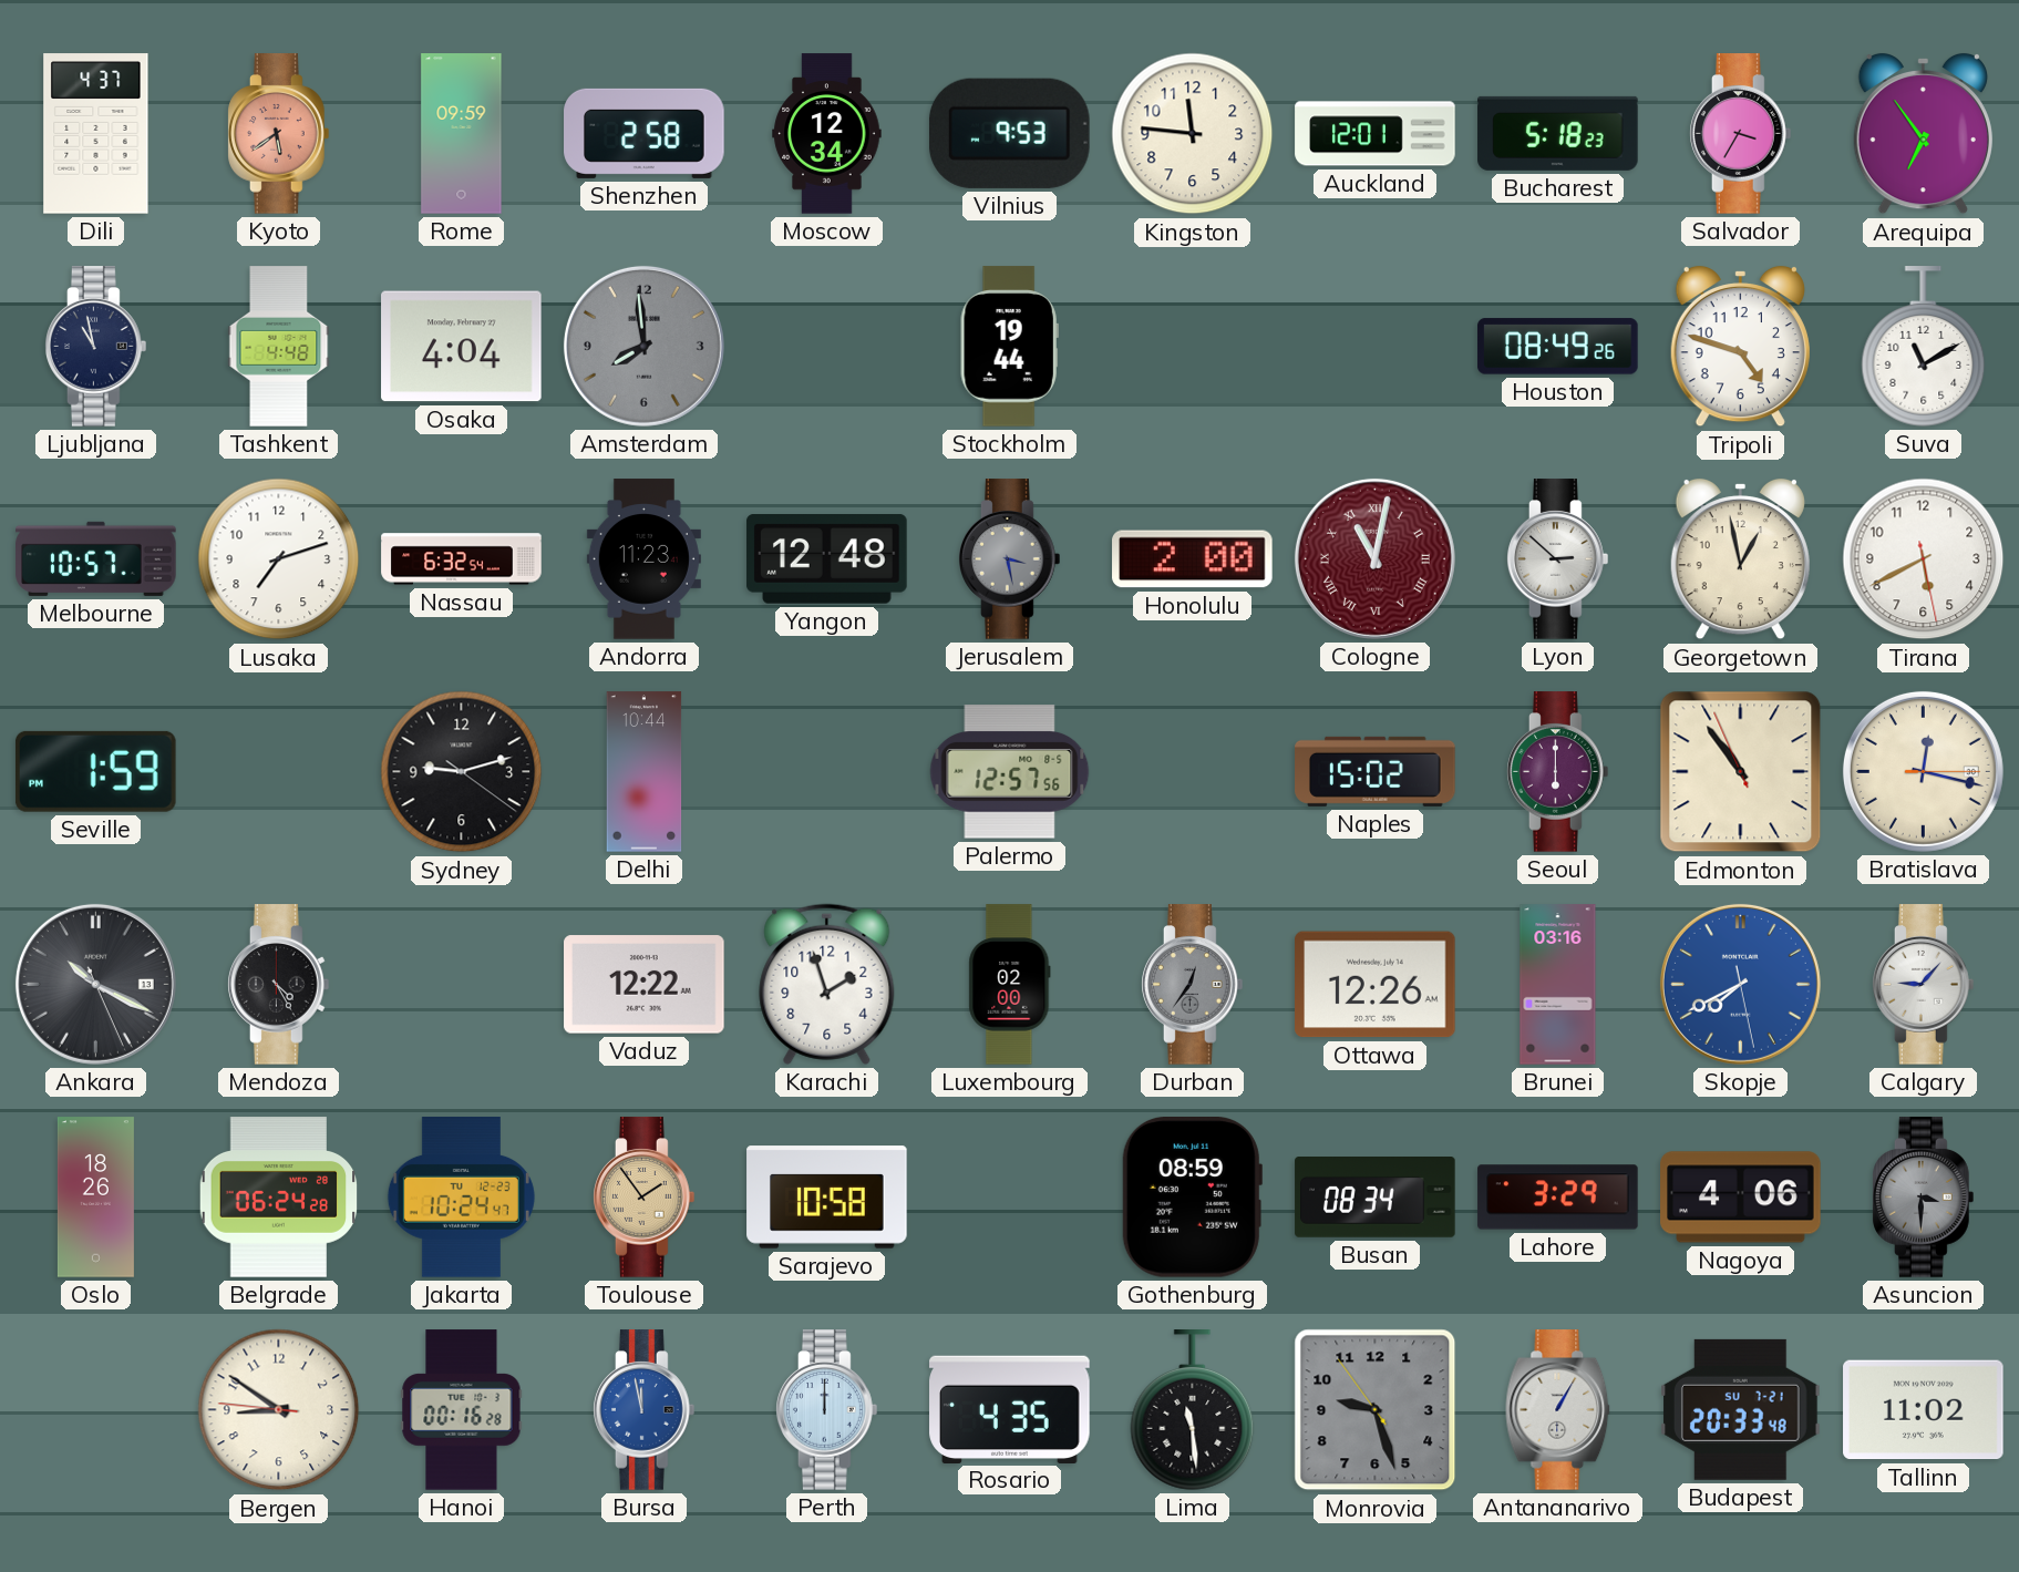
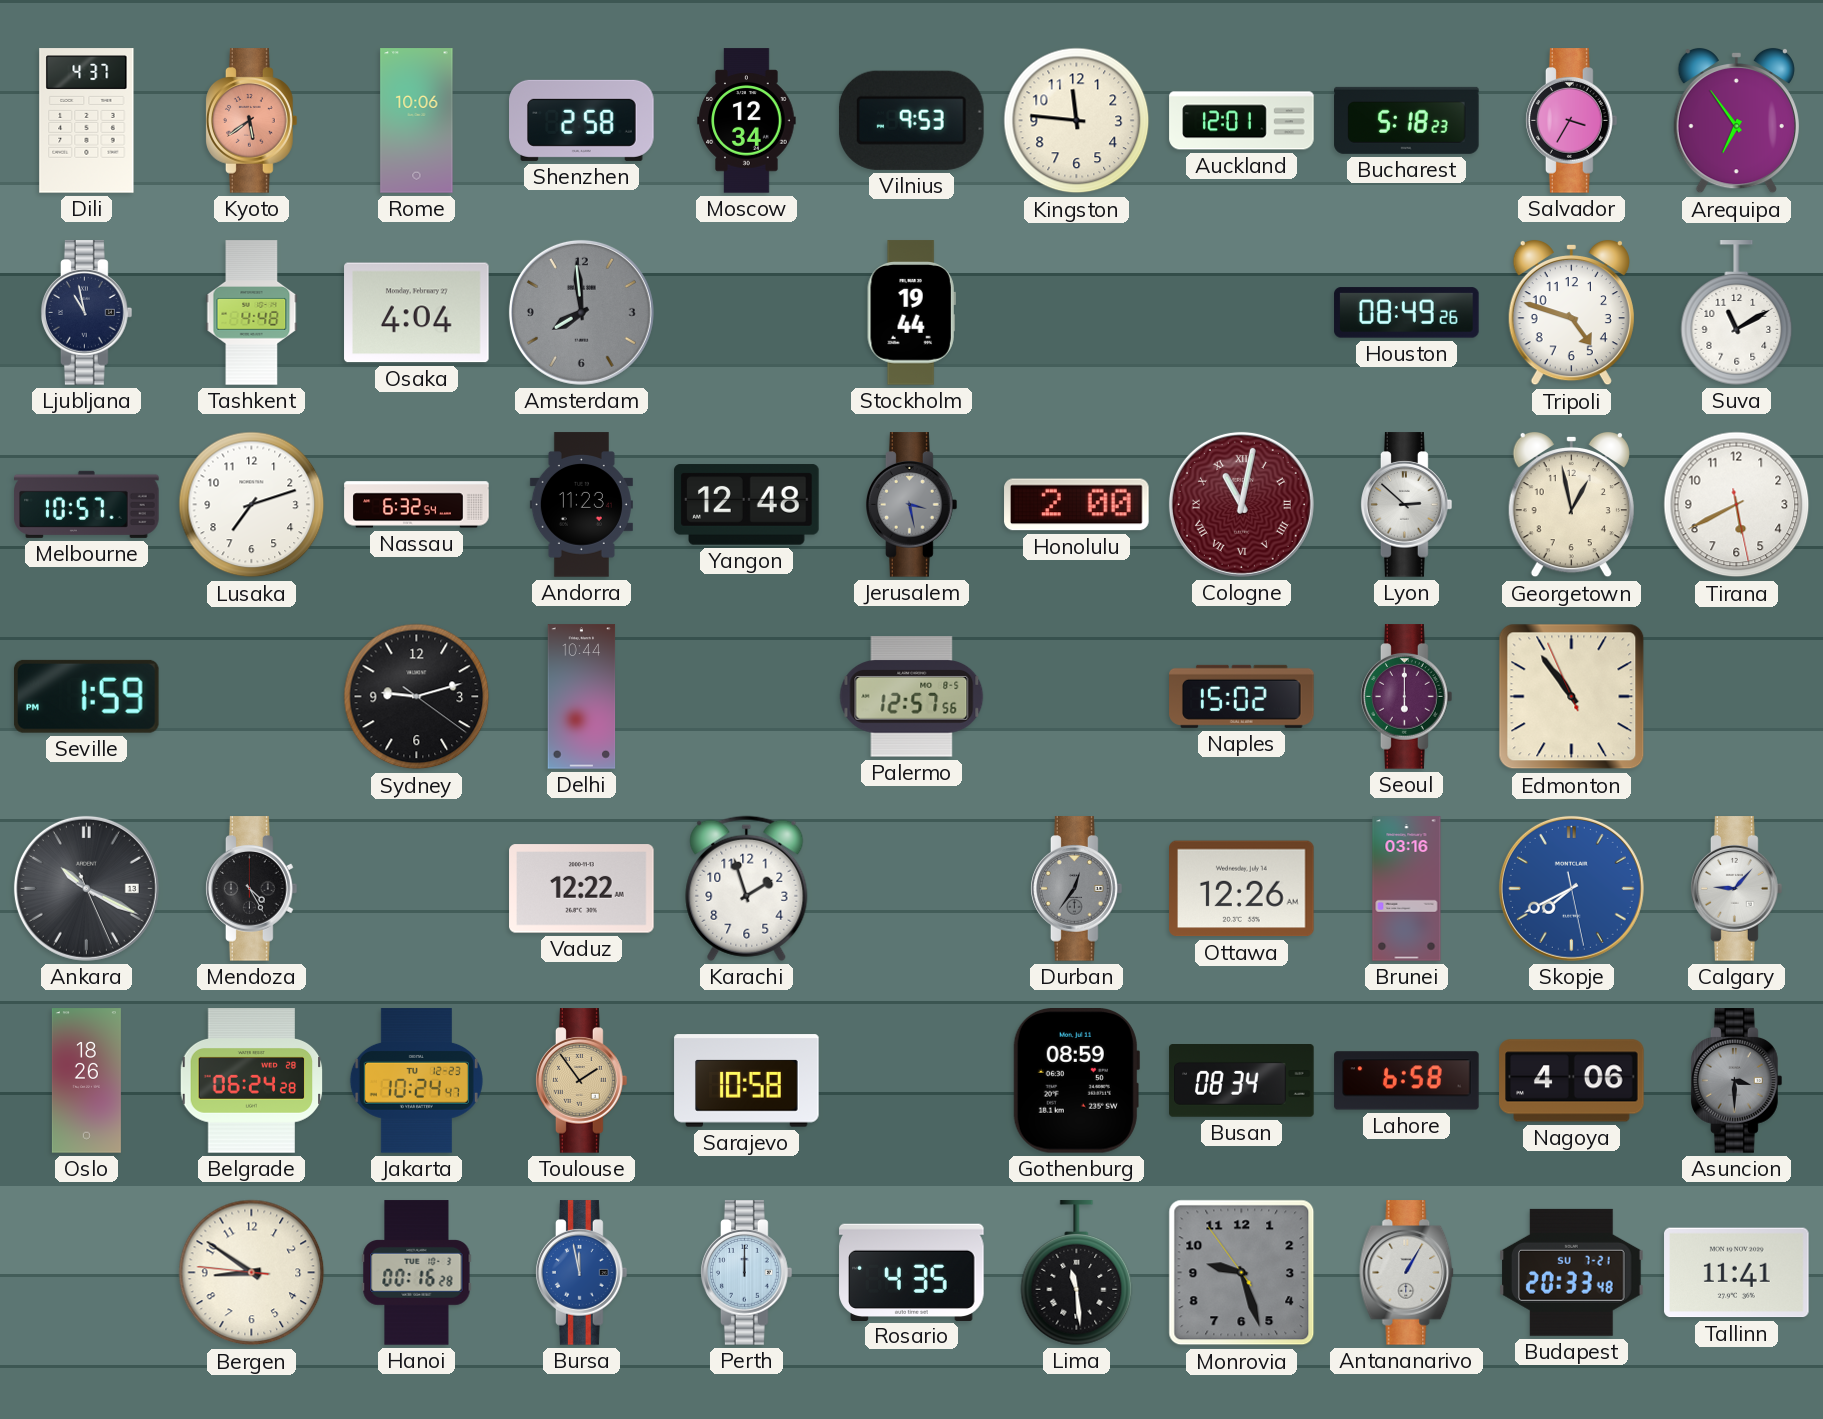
Rome: 09:59 -> 10:06
Bratislava: 12:17 -> none
Luxembourg: 02:00 -> none
Lahore: 3:29 -> 6:58
Tallinn: 11:02 -> 11:41
